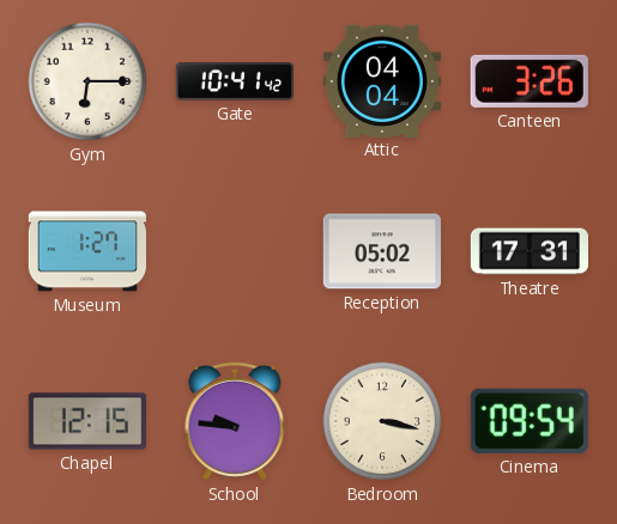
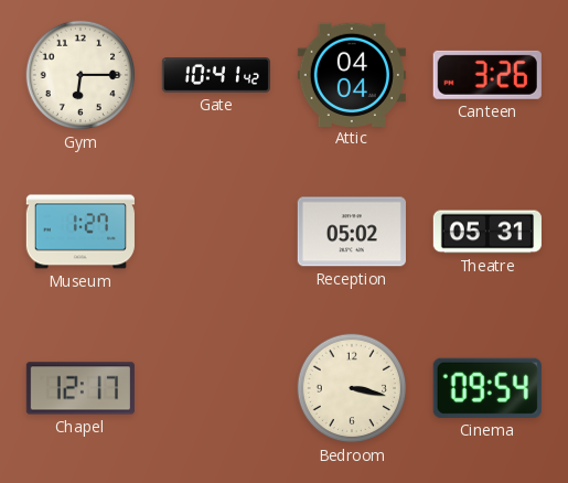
Theatre: 17:31 -> 05:31
Chapel: 12:15 -> 12:17
School: 9:46 -> none
